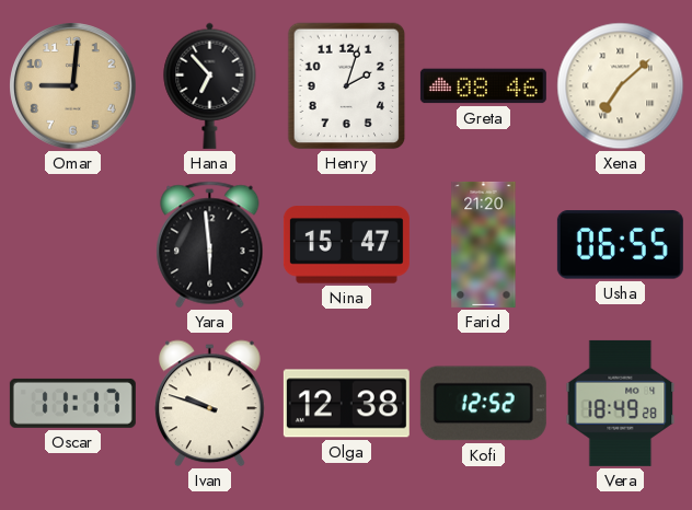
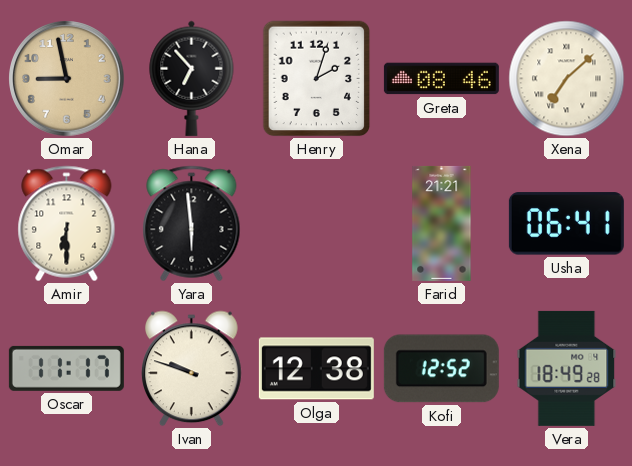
Omar: 9:01 -> 8:58
Amir: none -> 6:30
Nina: 15:47 -> none
Farid: 21:20 -> 21:21
Usha: 06:55 -> 06:41
